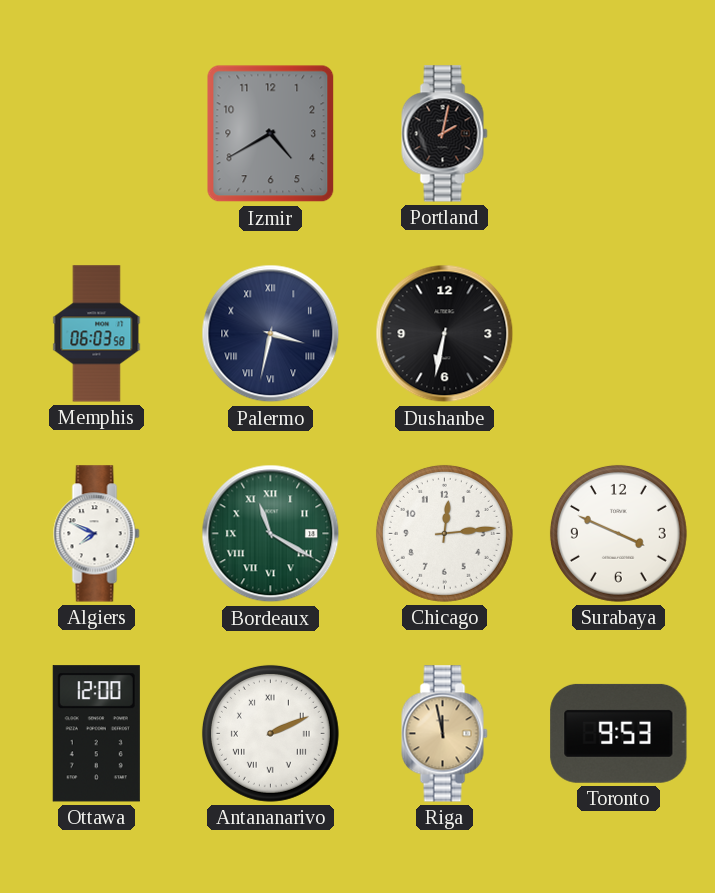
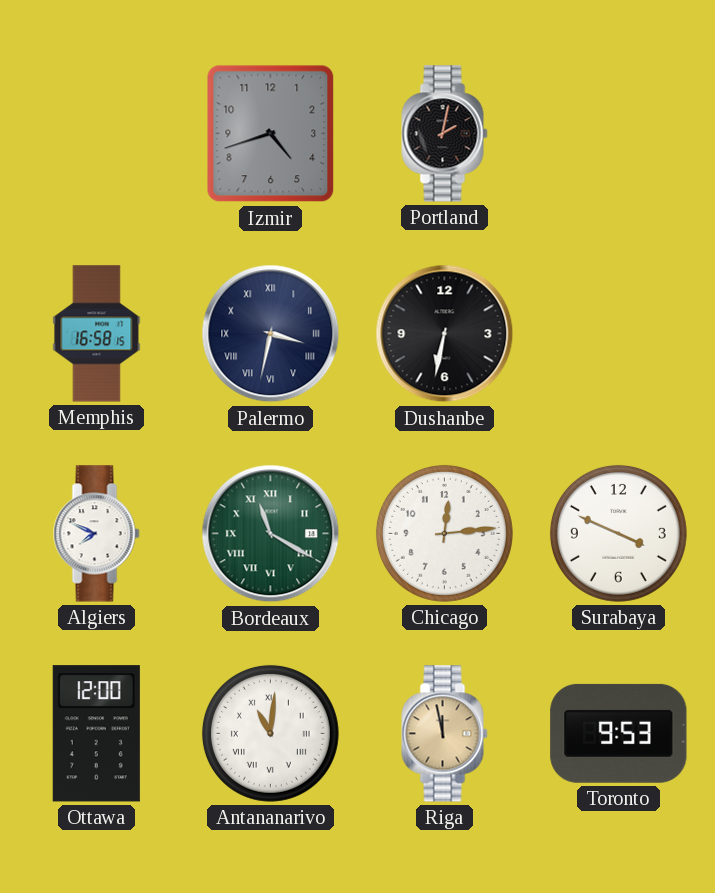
Izmir: 4:40 -> 4:42
Memphis: 06:03 -> 16:58
Antananarivo: 2:11 -> 11:01
